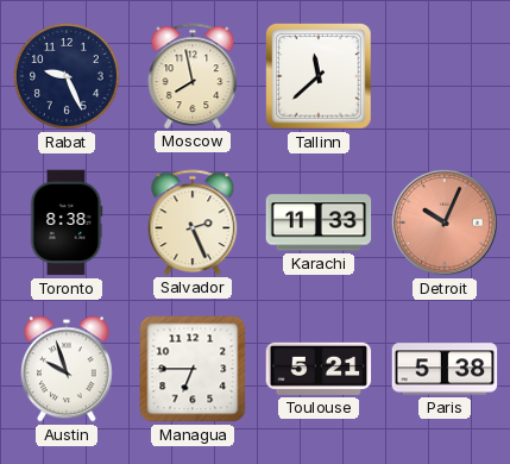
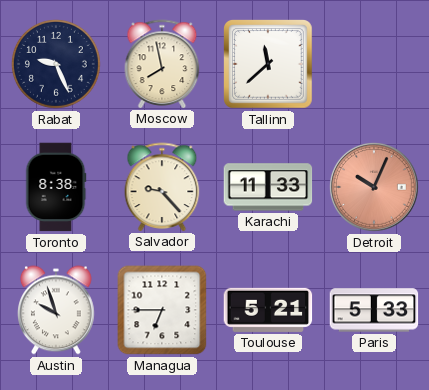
Salvador: 2:26 -> 9:23
Paris: 5:38 -> 5:33
